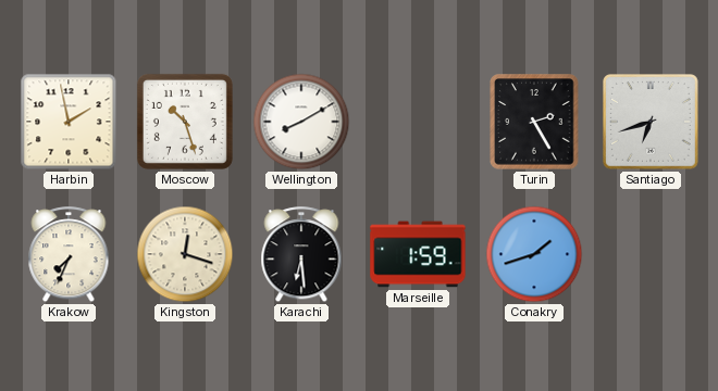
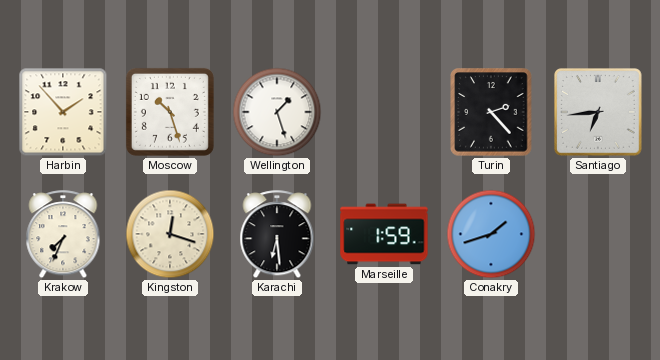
Harbin: 1:58 -> 1:53
Wellington: 8:10 -> 1:27
Turin: 2:25 -> 2:23
Santiago: 6:42 -> 6:44
